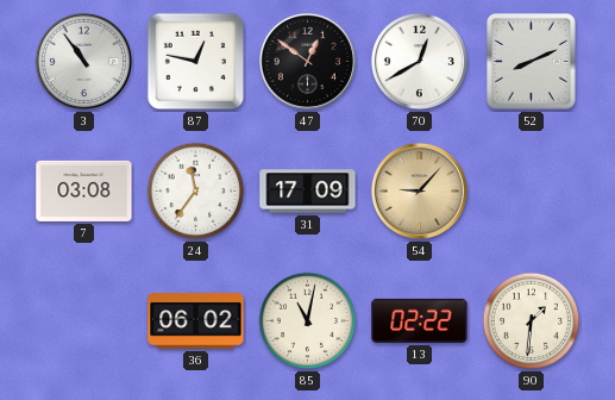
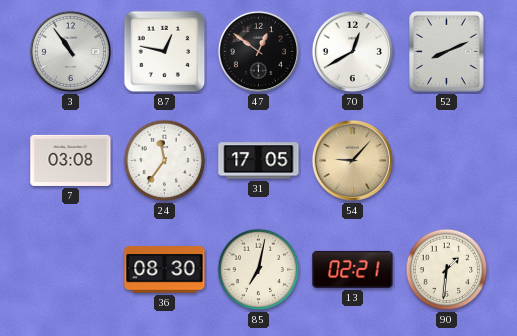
31: 17:09 -> 17:05
36: 06:02 -> 08:30
85: 11:02 -> 7:02
13: 02:22 -> 02:21
